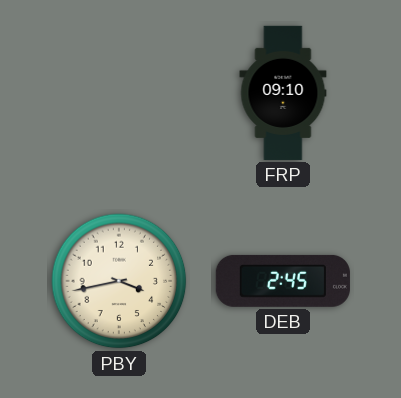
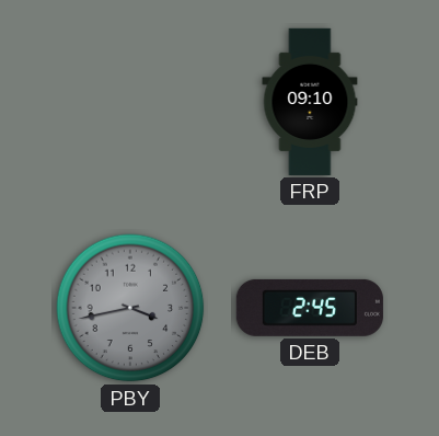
PBY dial: cream -> grey
